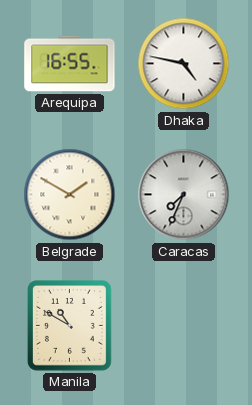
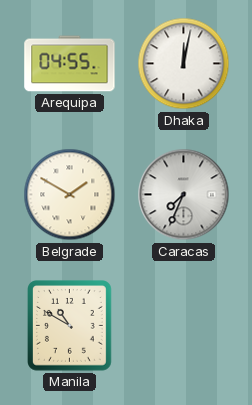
Arequipa: 16:55 -> 04:55
Dhaka: 4:47 -> 12:02
